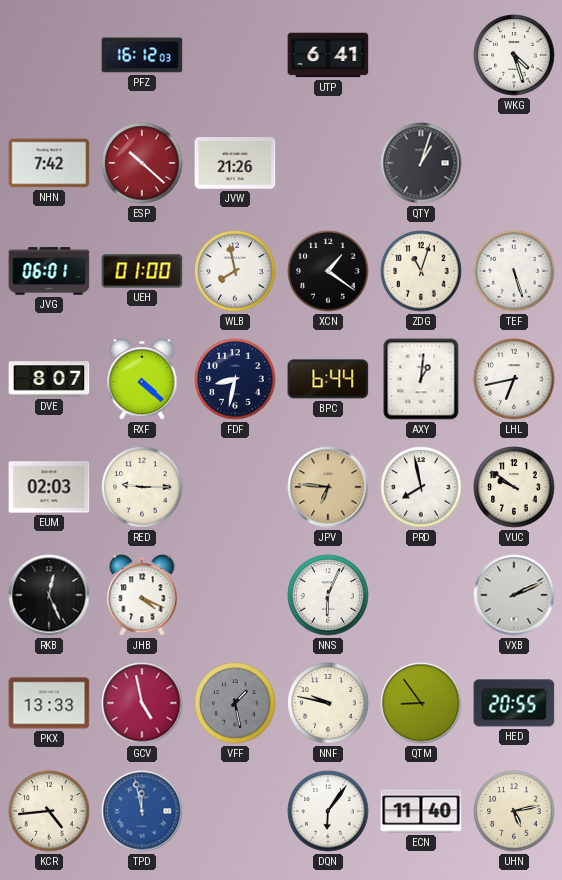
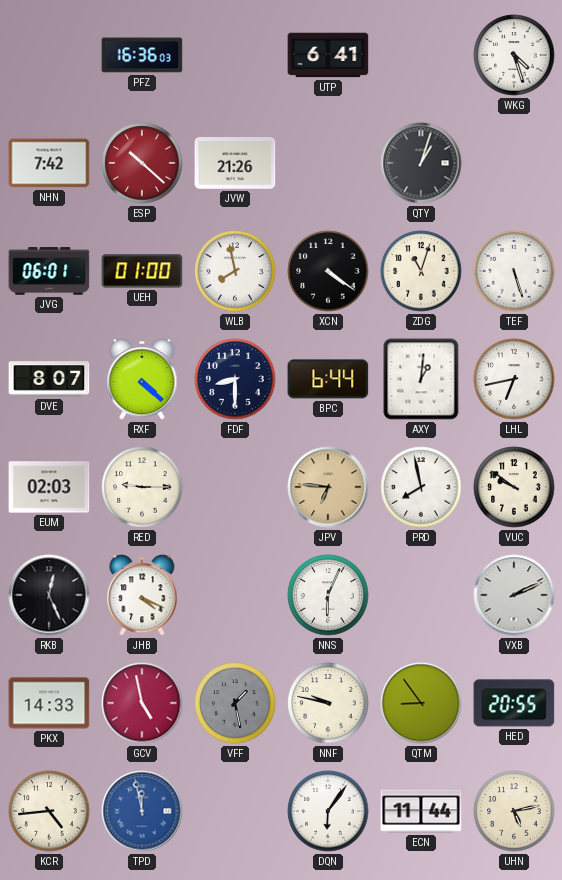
PFZ: 16:12 -> 16:36
XCN: 1:21 -> 4:21
FDF: 8:32 -> 8:30
PKX: 13:33 -> 14:33
ECN: 11:40 -> 11:44
